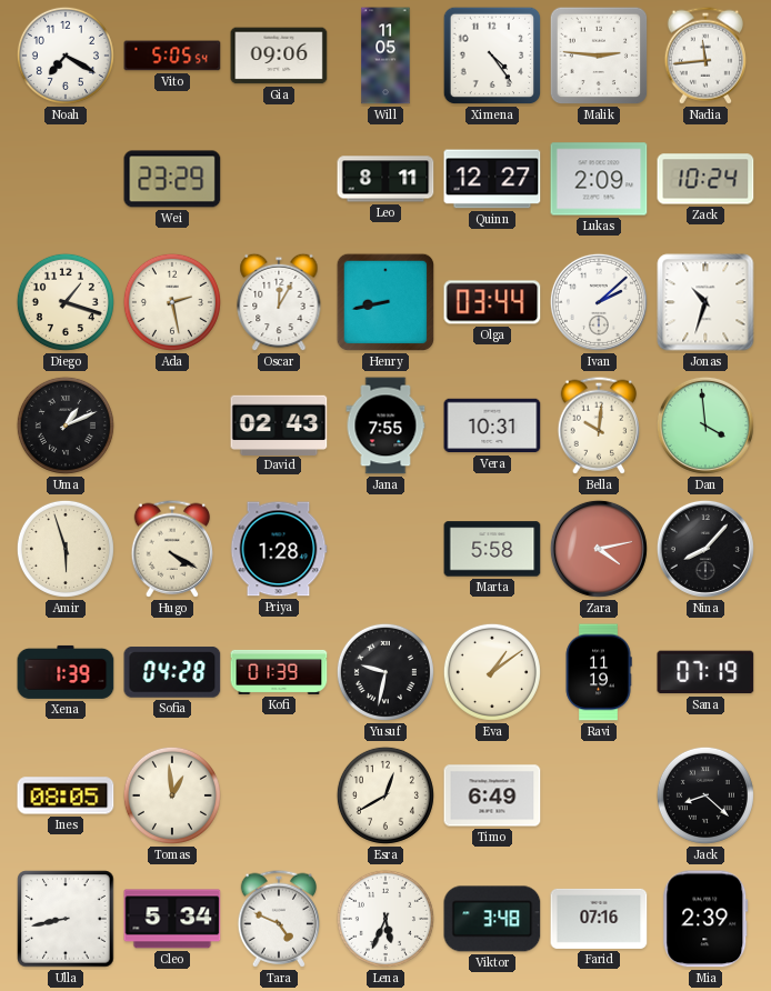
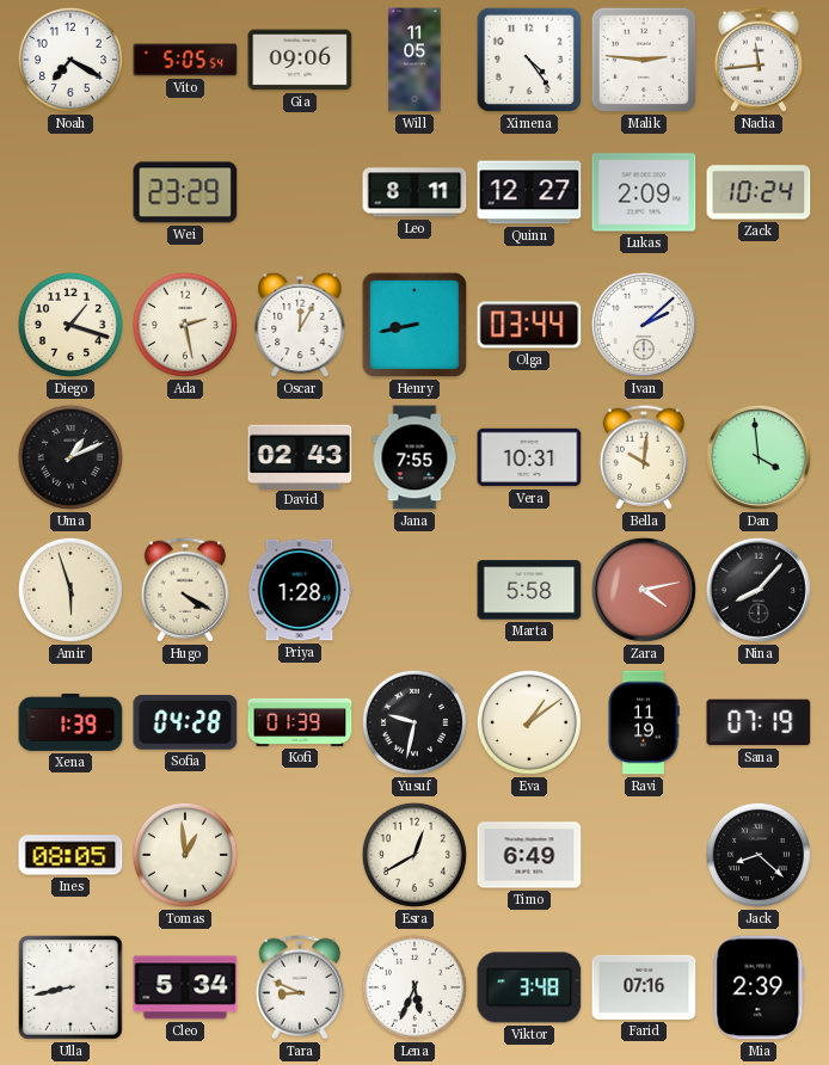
Jonas: 10:33 -> none
Tara: 4:49 -> 8:49
